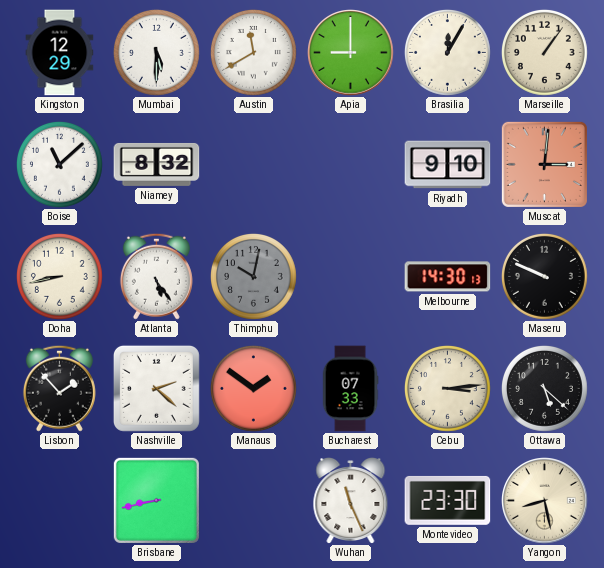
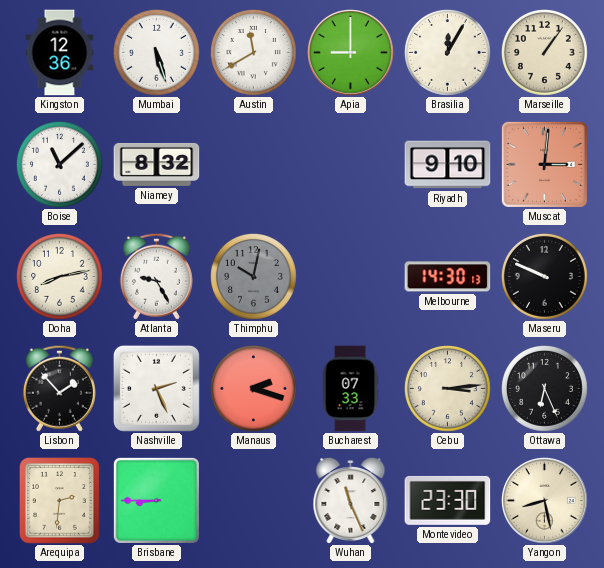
Kingston: 12:29 -> 12:36
Mumbai: 5:30 -> 5:27
Doha: 8:43 -> 8:13
Atlanta: 5:24 -> 9:25
Nashville: 2:22 -> 2:26
Manaus: 1:51 -> 2:18
Ottawa: 5:22 -> 6:26
Arequipa: none -> 2:31
Brisbane: 8:43 -> 8:45
